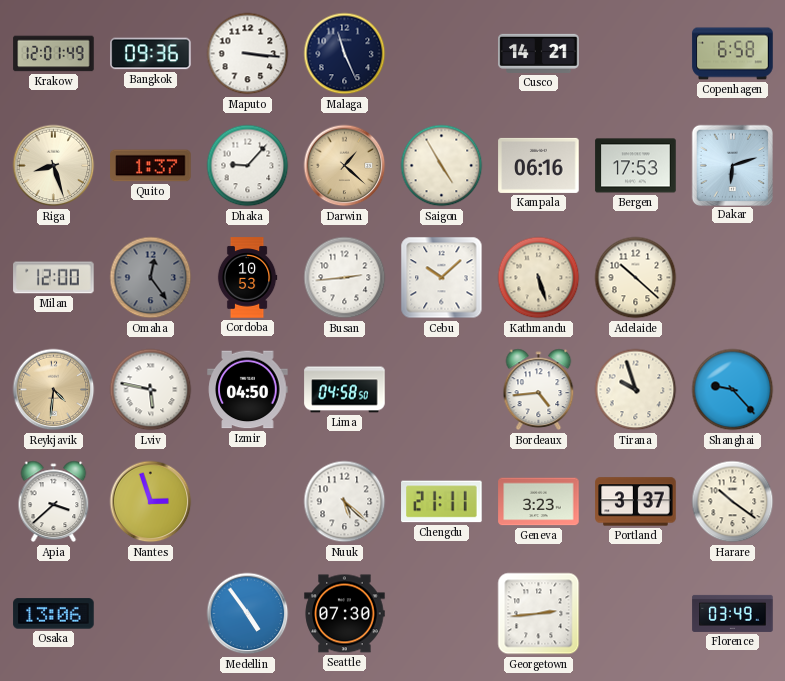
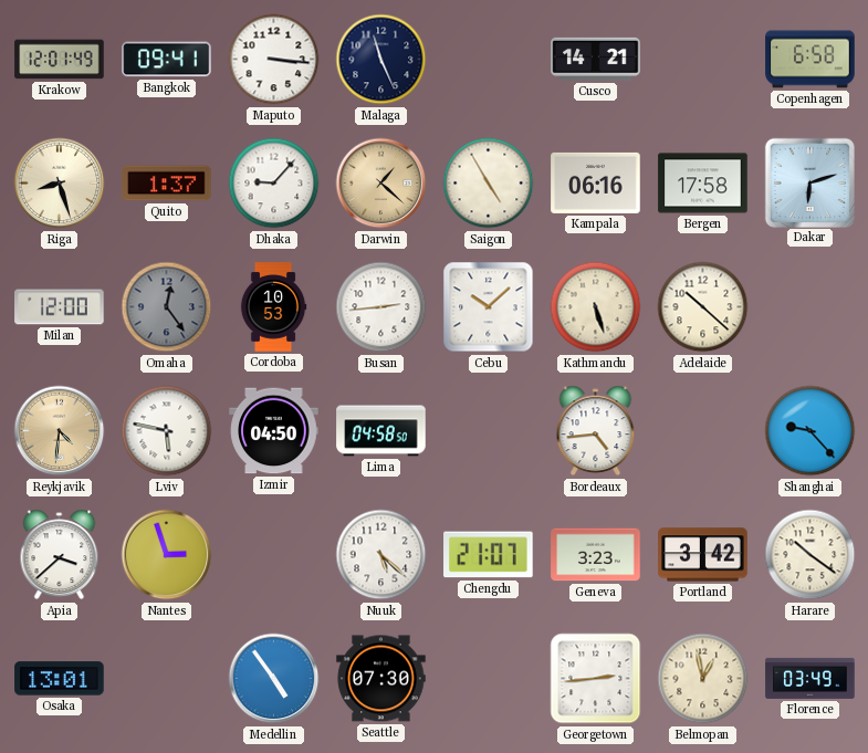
Bangkok: 09:36 -> 09:41
Bergen: 17:53 -> 17:58
Tirana: 9:57 -> none
Chengdu: 21:11 -> 21:07
Portland: 3:37 -> 3:42
Osaka: 13:06 -> 13:01
Belmopan: none -> 12:58
